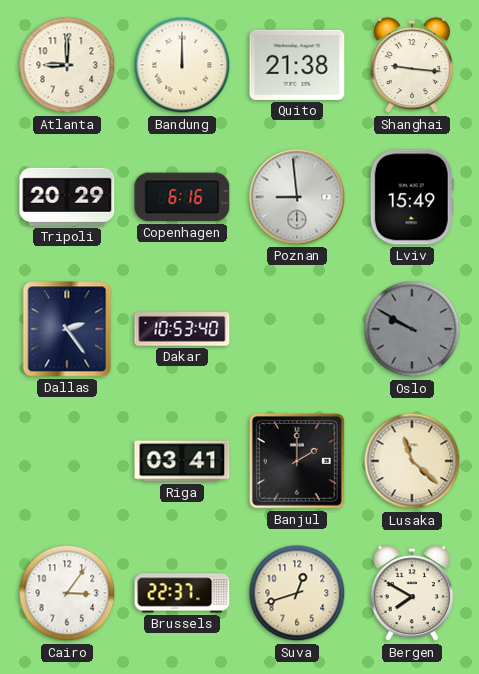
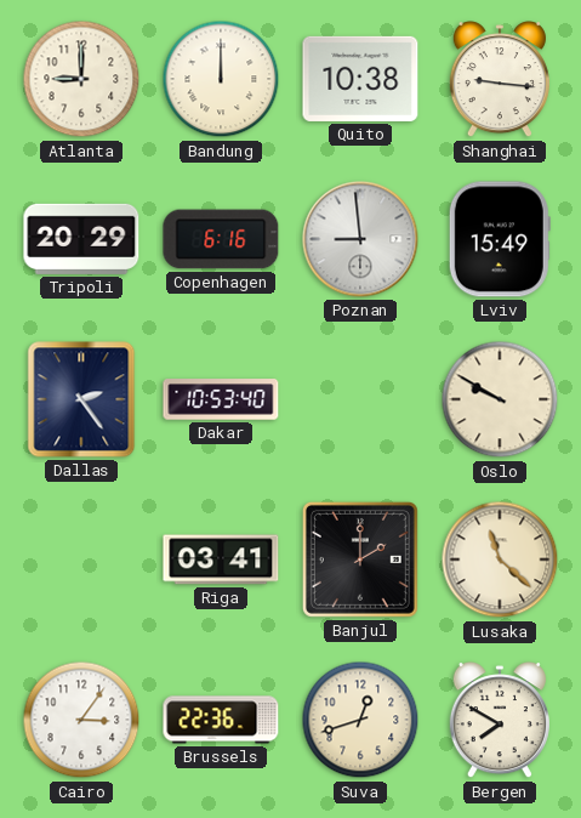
Quito: 21:38 -> 10:38
Oslo dial: grey -> cream
Brussels: 22:37 -> 22:36
